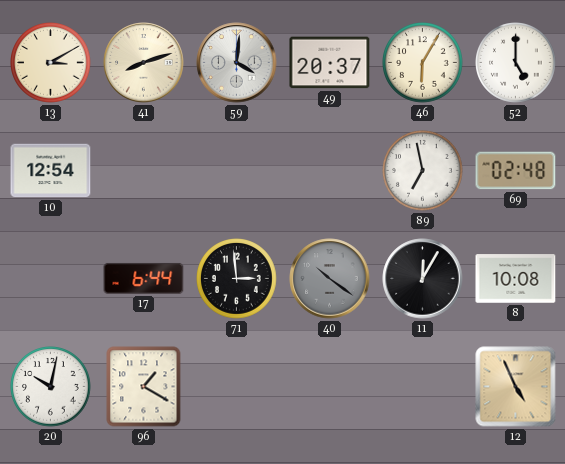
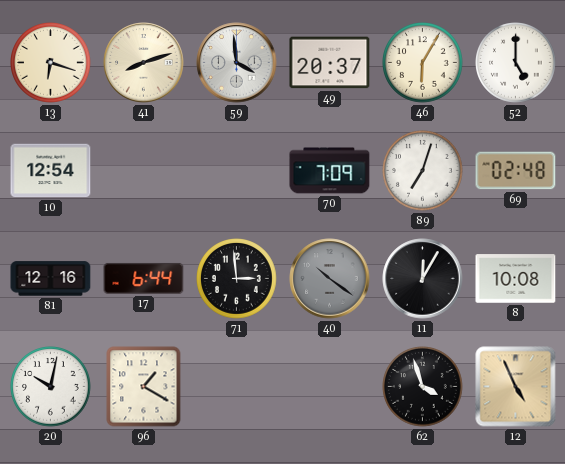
13: 3:10 -> 6:18
59: 4:01 -> 3:59
70: none -> 7:09
89: 6:58 -> 7:03
81: none -> 12:16
62: none -> 3:57
